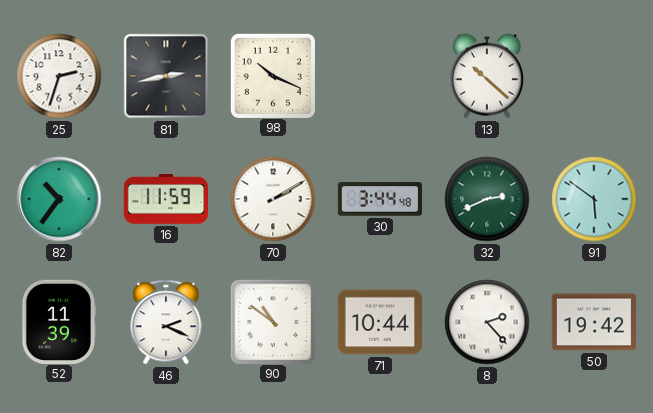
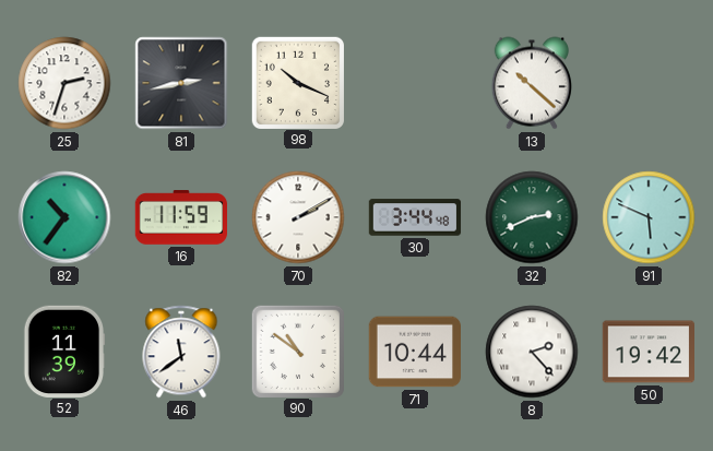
91: 5:51 -> 5:49
46: 2:19 -> 11:39
